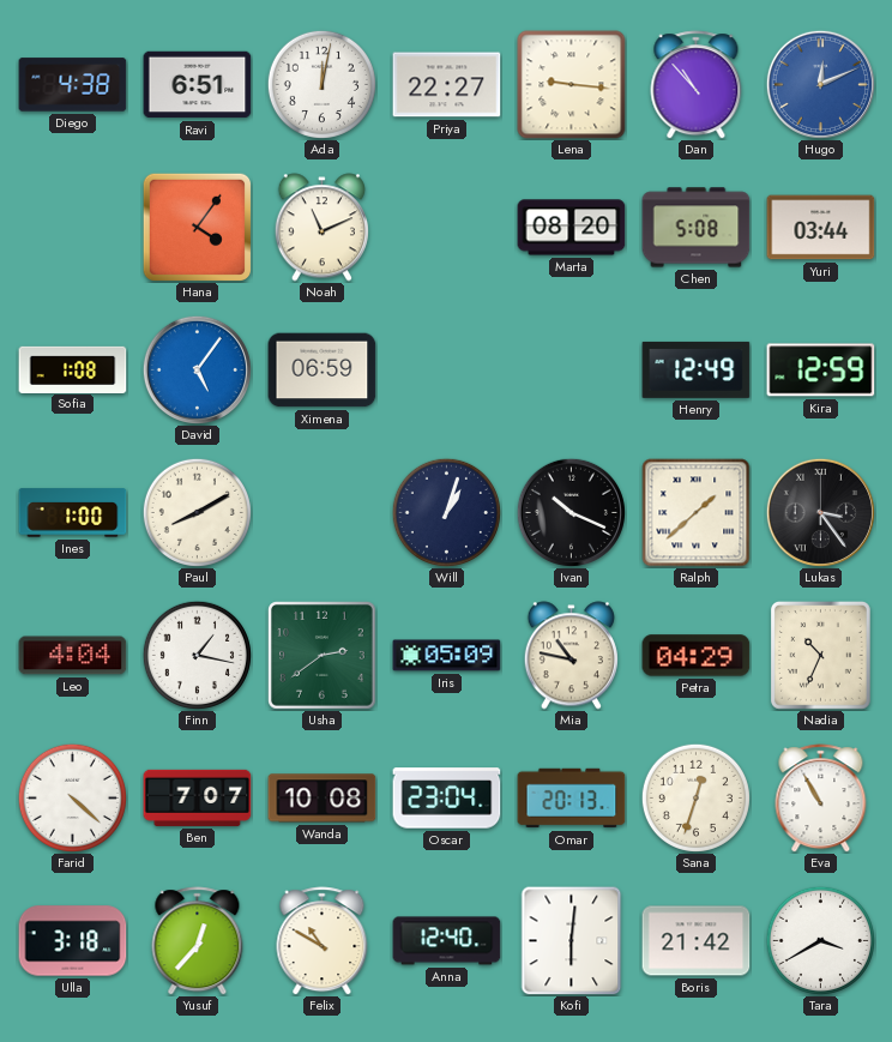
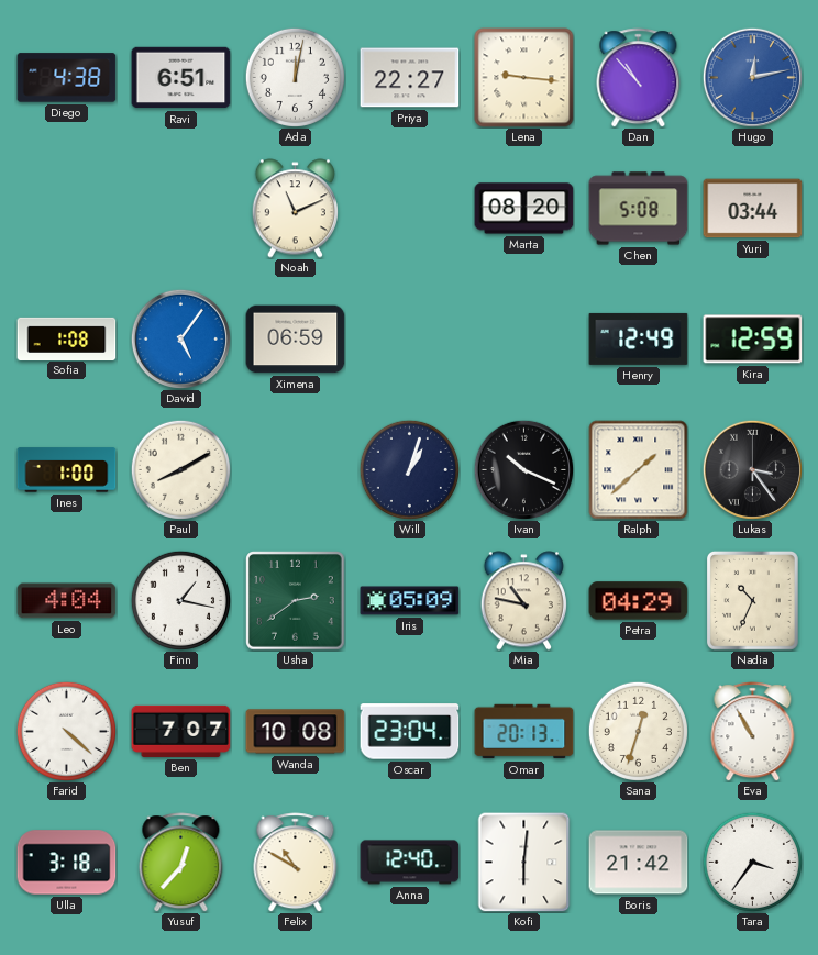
Hugo: 12:11 -> 12:13
Hana: 4:06 -> none
Tara: 3:40 -> 3:36
